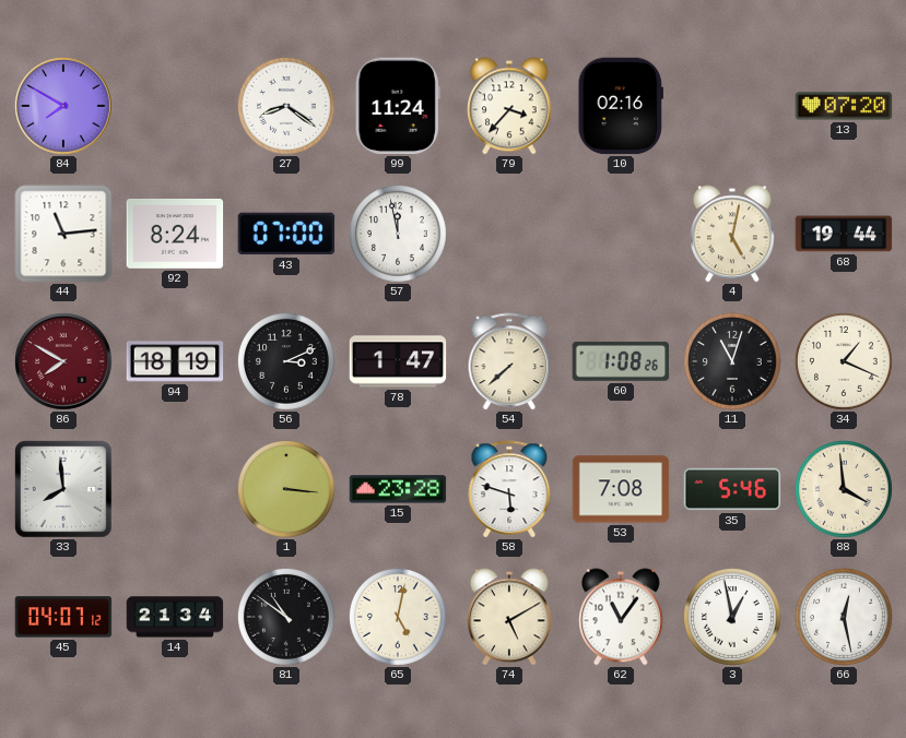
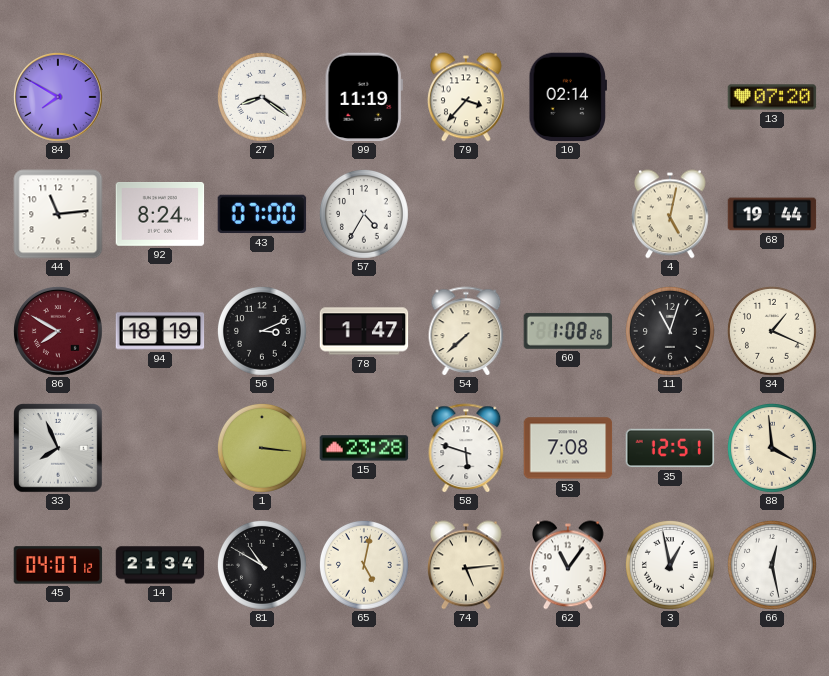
99: 11:24 -> 11:19
10: 02:16 -> 02:14
57: 11:58 -> 4:35
33: 7:59 -> 7:56
35: 5:46 -> 12:51
81: 10:51 -> 10:50
74: 5:10 -> 5:14
